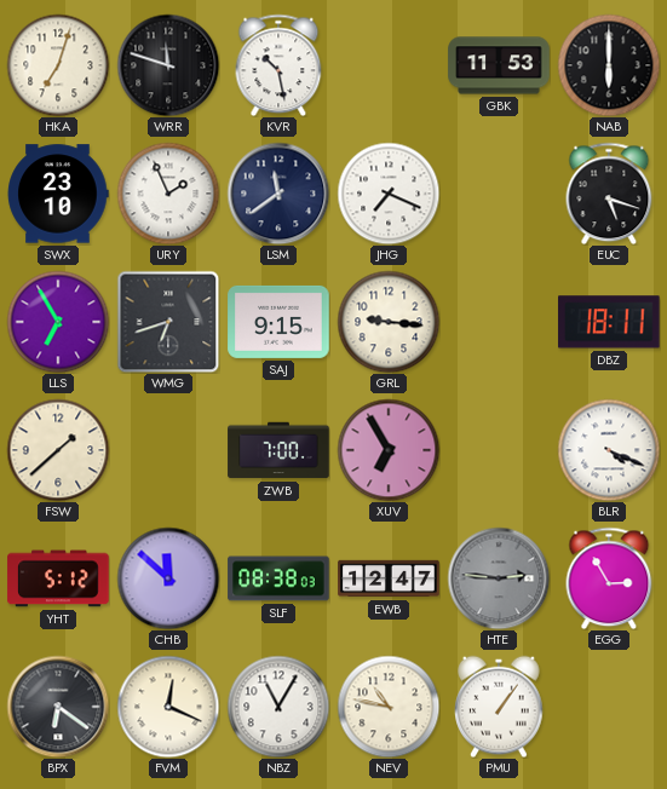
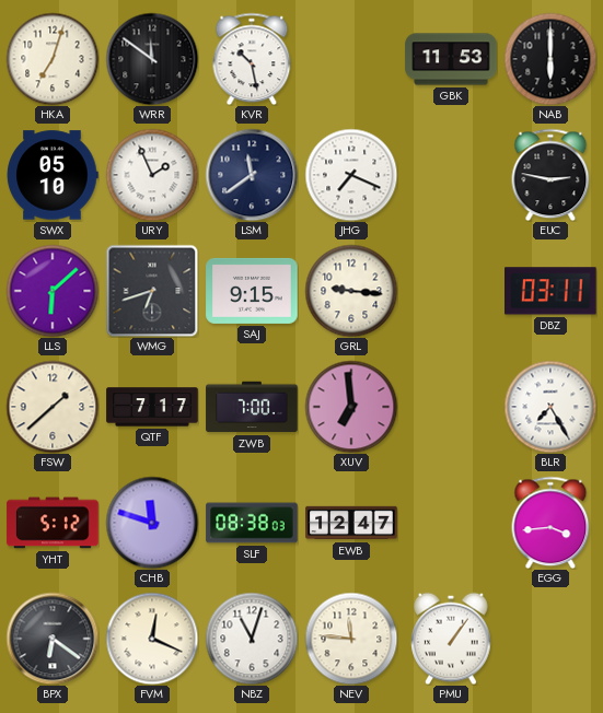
WRR: 11:48 -> 11:51
SWX: 23:10 -> 05:10
EUC: 5:18 -> 2:47
LLS: 6:55 -> 6:08
DBZ: 18:11 -> 03:11
QTF: none -> 7:17
XUV: 6:55 -> 6:59
BLR: 4:19 -> 7:25
CHB: 11:52 -> 11:48
HTE: 2:46 -> none
EGG: 2:55 -> 3:44
NBZ: 11:05 -> 11:03
NEV: 10:47 -> 11:46
